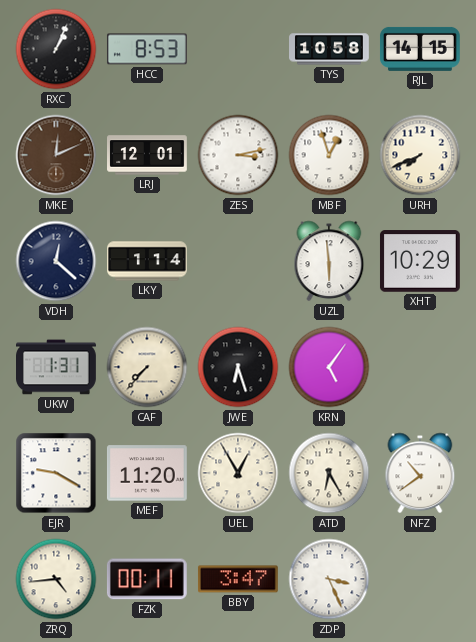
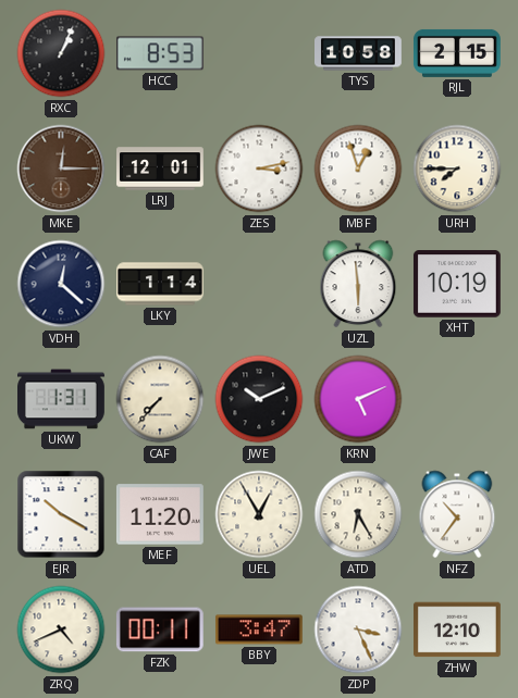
RJL: 14:15 -> 2:15
MKE: 12:11 -> 12:15
URH: 7:41 -> 7:45
XHT: 10:29 -> 10:19
JWE: 6:27 -> 10:11
KRN: 5:06 -> 5:11
EJR: 9:20 -> 10:20
NFZ: 10:39 -> 10:36
ZRQ: 4:44 -> 4:41
ZHW: none -> 12:10
